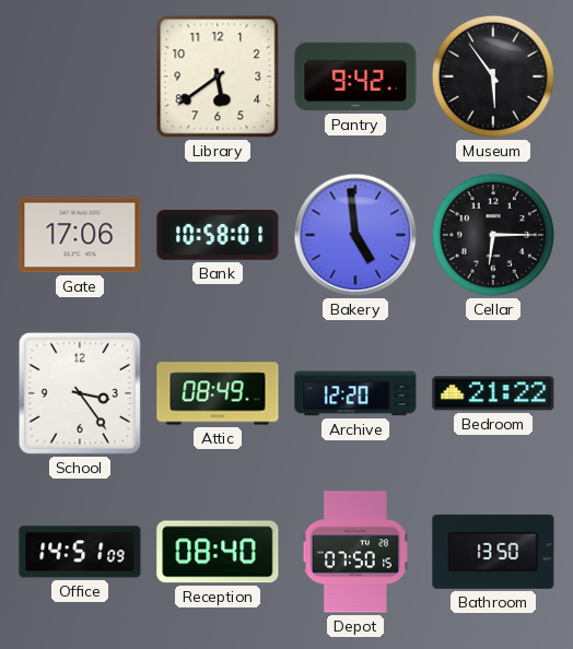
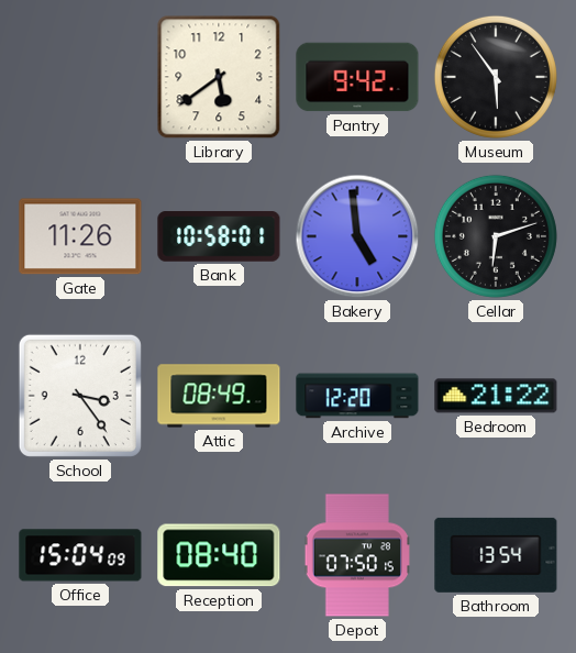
Gate: 17:06 -> 11:26
Cellar: 6:15 -> 6:12
Office: 14:51 -> 15:04
Bathroom: 13:50 -> 13:54
